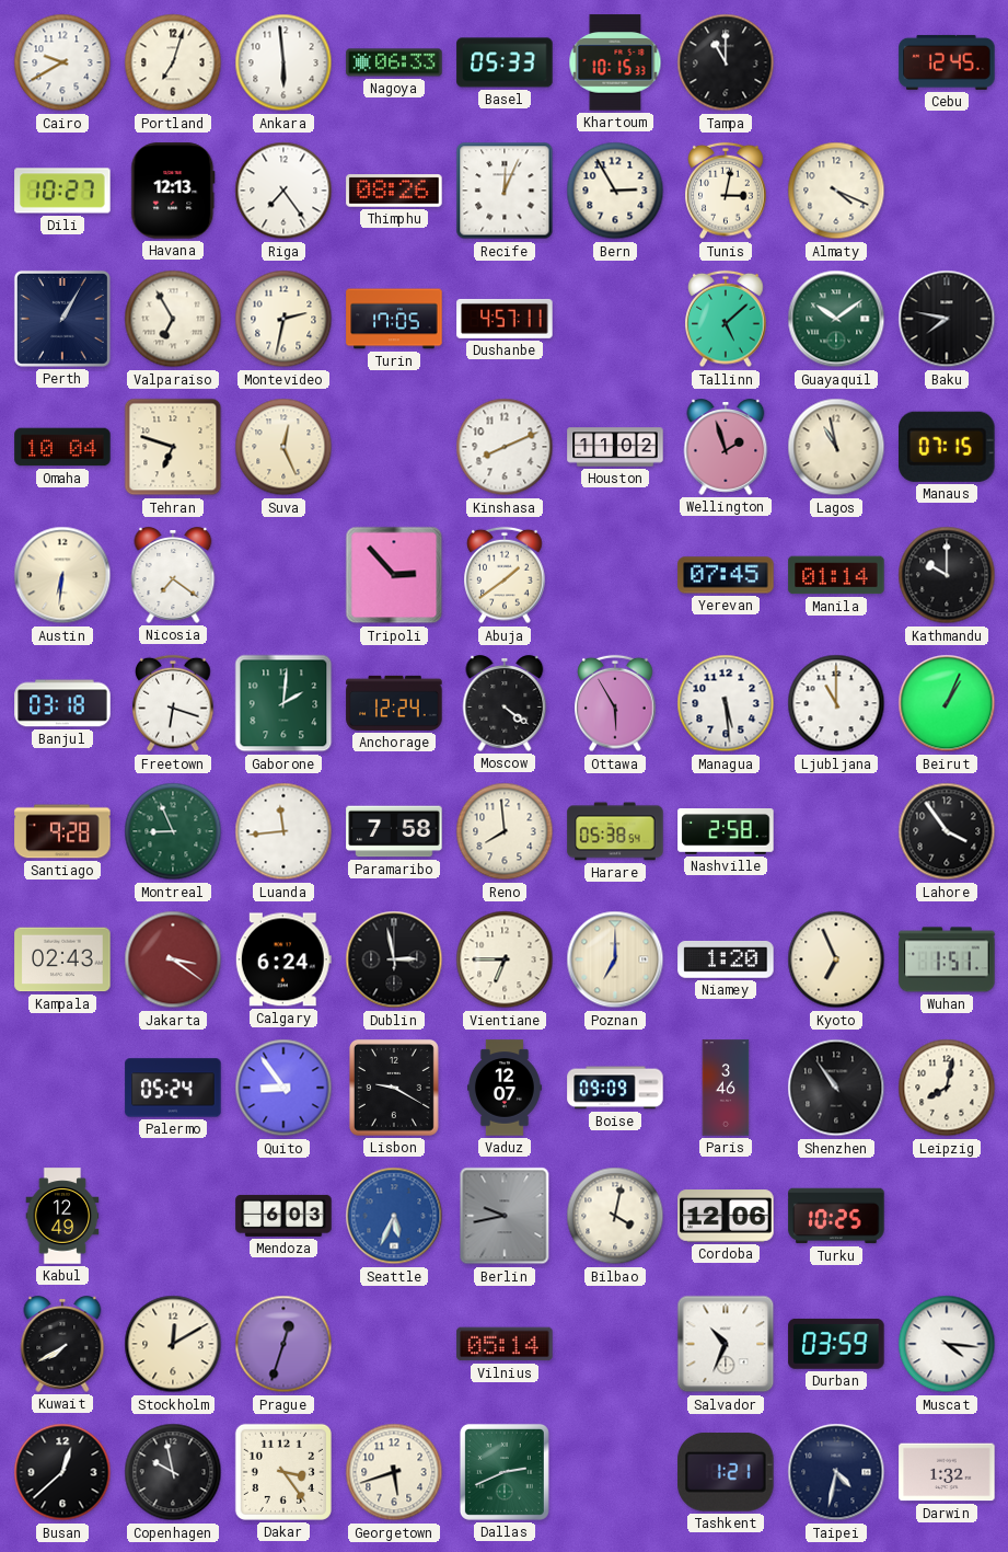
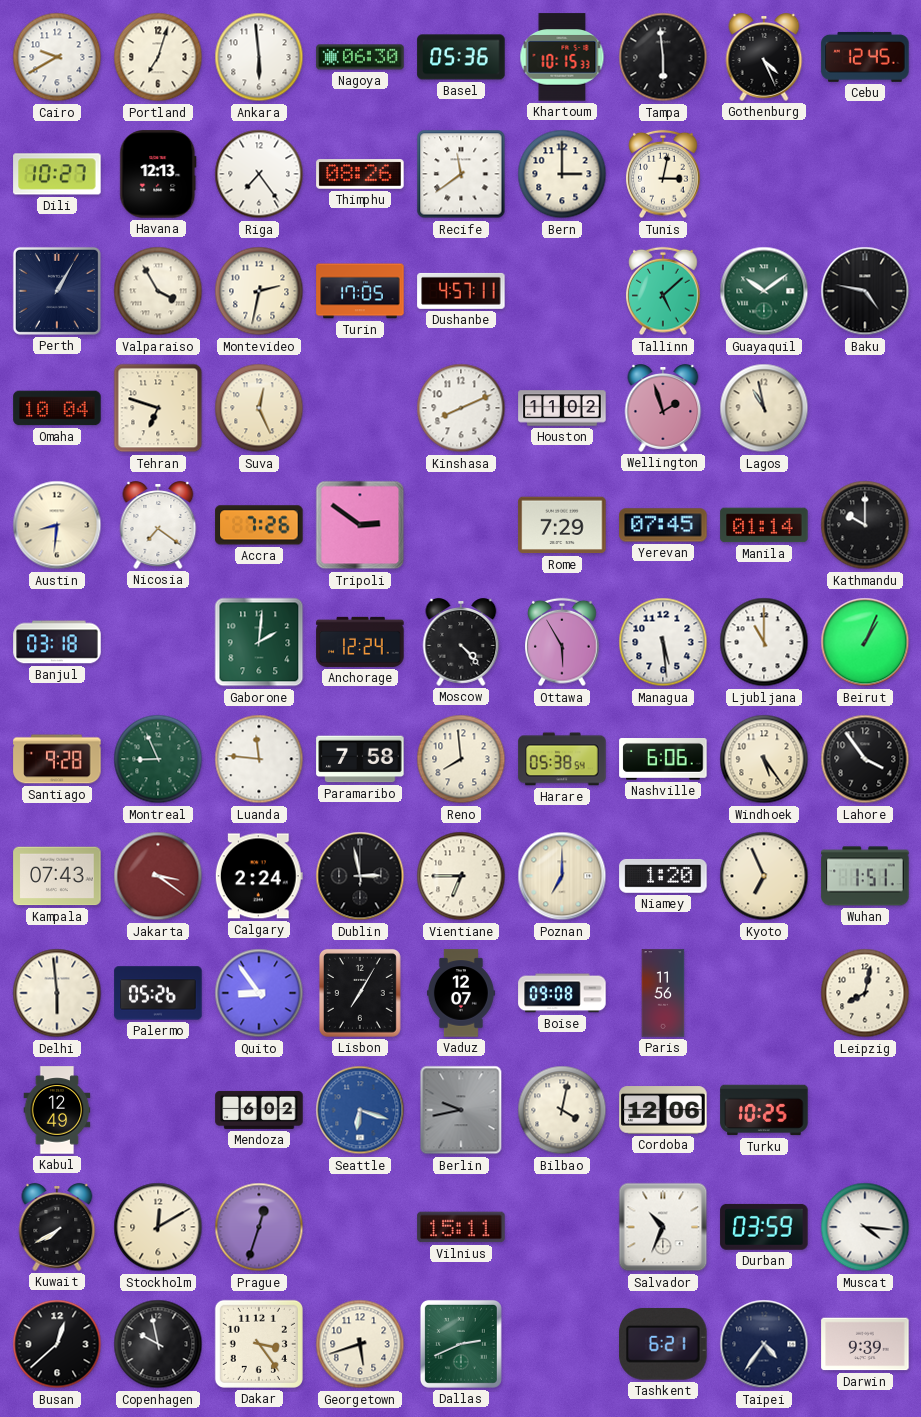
Nagoya: 06:33 -> 06:30
Basel: 05:33 -> 05:36
Tampa: 11:00 -> 5:59
Gothenburg: none -> 4:26
Recife: 12:04 -> 11:39
Bern: 2:55 -> 3:00
Almaty: 4:19 -> none
Valparaiso: 6:55 -> 3:55
Baku: 7:47 -> 4:47
Manaus: 07:15 -> none
Austin: 6:31 -> 8:31
Accra: none -> 7:26
Tripoli: 2:53 -> 2:51
Abuja: 1:39 -> none
Rome: none -> 7:29
Freetown: 6:18 -> none
Moscow: 4:21 -> 4:23
Luanda: 11:44 -> 11:46
Nashville: 2:58 -> 6:06
Windhoek: none -> 5:24
Kampala: 02:43 -> 07:43
Calgary: 6:24 -> 2:24
Delhi: none -> 5:59
Palermo: 05:24 -> 05:26
Lisbon: 9:20 -> 7:05
Boise: 09:09 -> 09:08
Paris: 3:46 -> 11:56
Shenzhen: 10:54 -> none
Mendoza: 6:03 -> 6:02
Seattle: 5:34 -> 6:18
Vilnius: 05:14 -> 15:11
Tashkent: 1:21 -> 6:21
Taipei: 4:32 -> 4:36
Darwin: 1:32 -> 9:39
